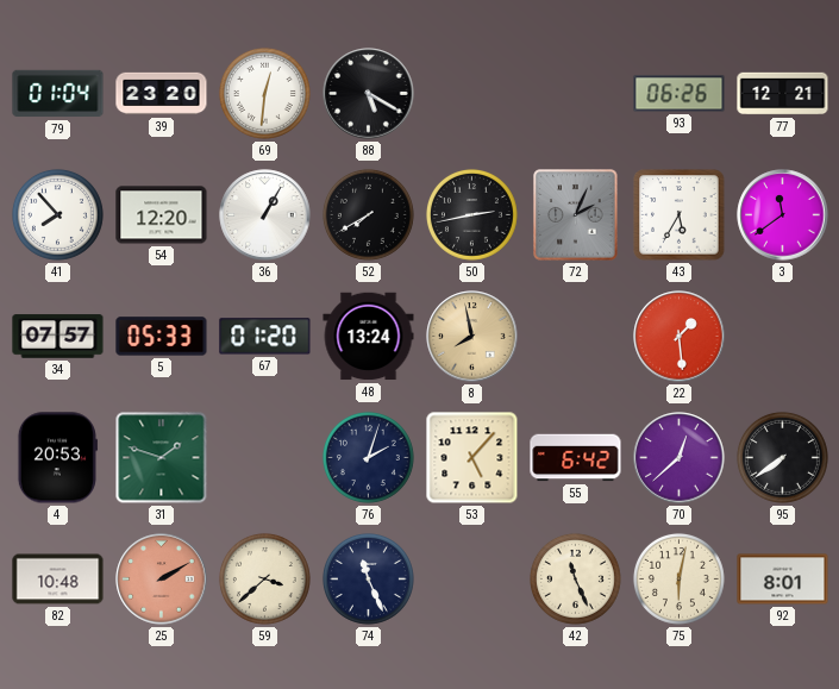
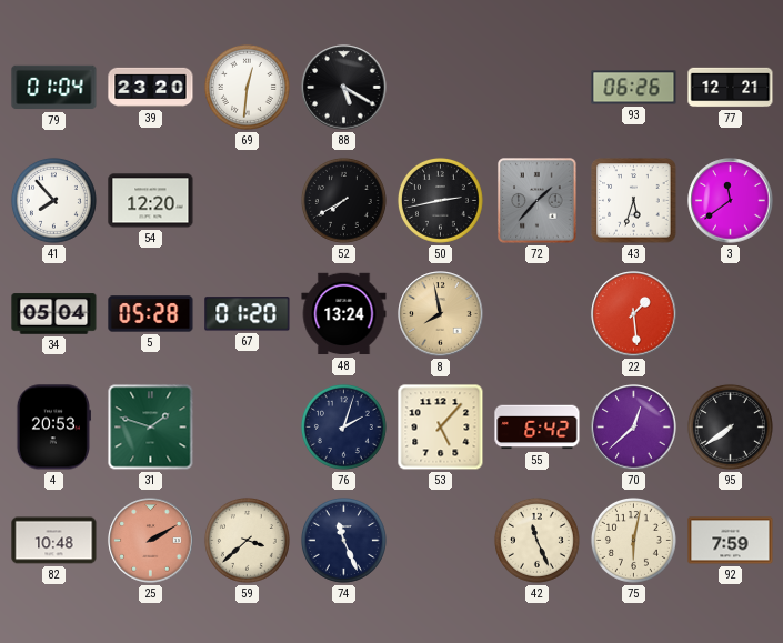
36: 1:05 -> none
72: 2:04 -> 1:37
43: 5:35 -> 5:33
34: 07:57 -> 05:04
5: 05:33 -> 05:28
92: 8:01 -> 7:59
